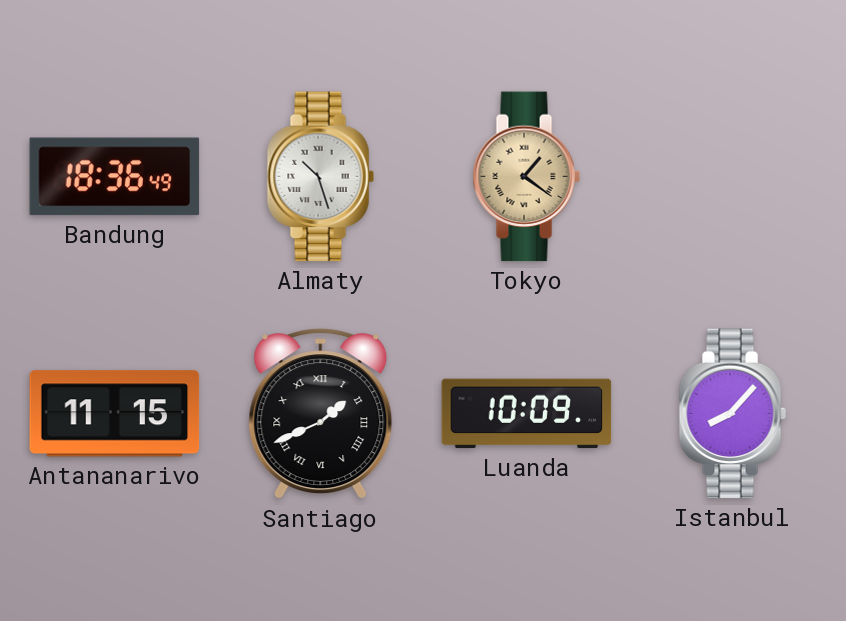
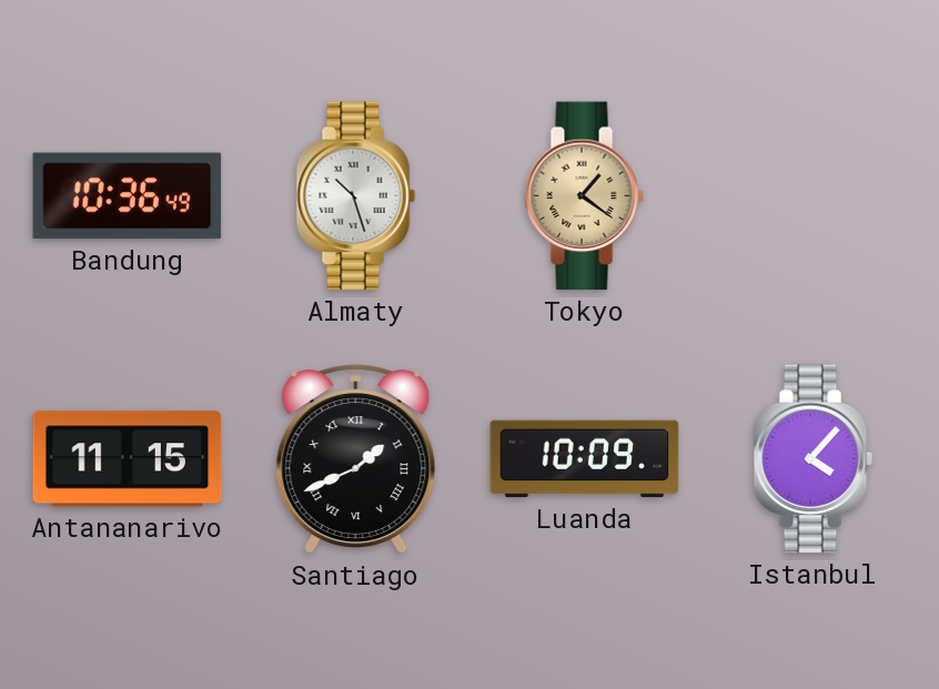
Bandung: 18:36 -> 10:36
Istanbul: 8:07 -> 4:07
